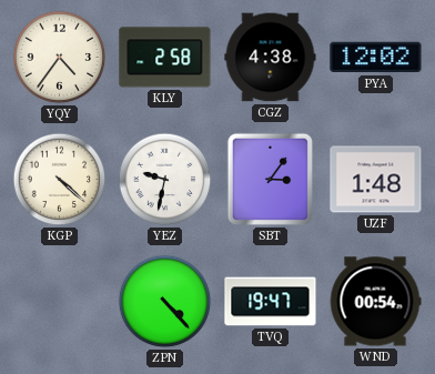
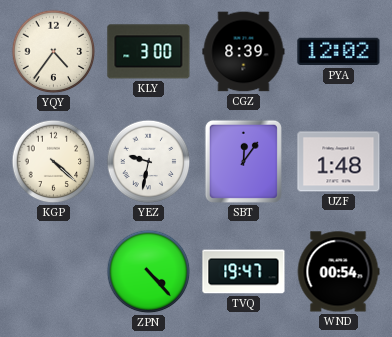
KLY: 2:58 -> 3:00
CGZ: 4:38 -> 8:39
SBT: 3:06 -> 12:06
